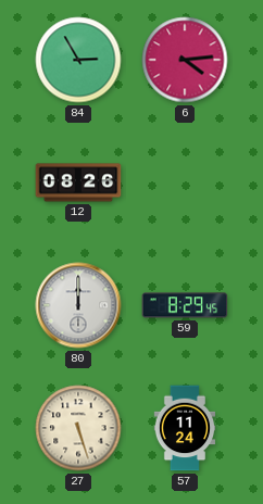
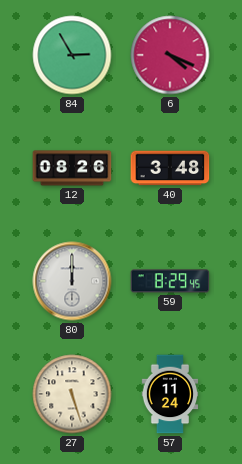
6: 4:14 -> 4:19
40: none -> 3:48
